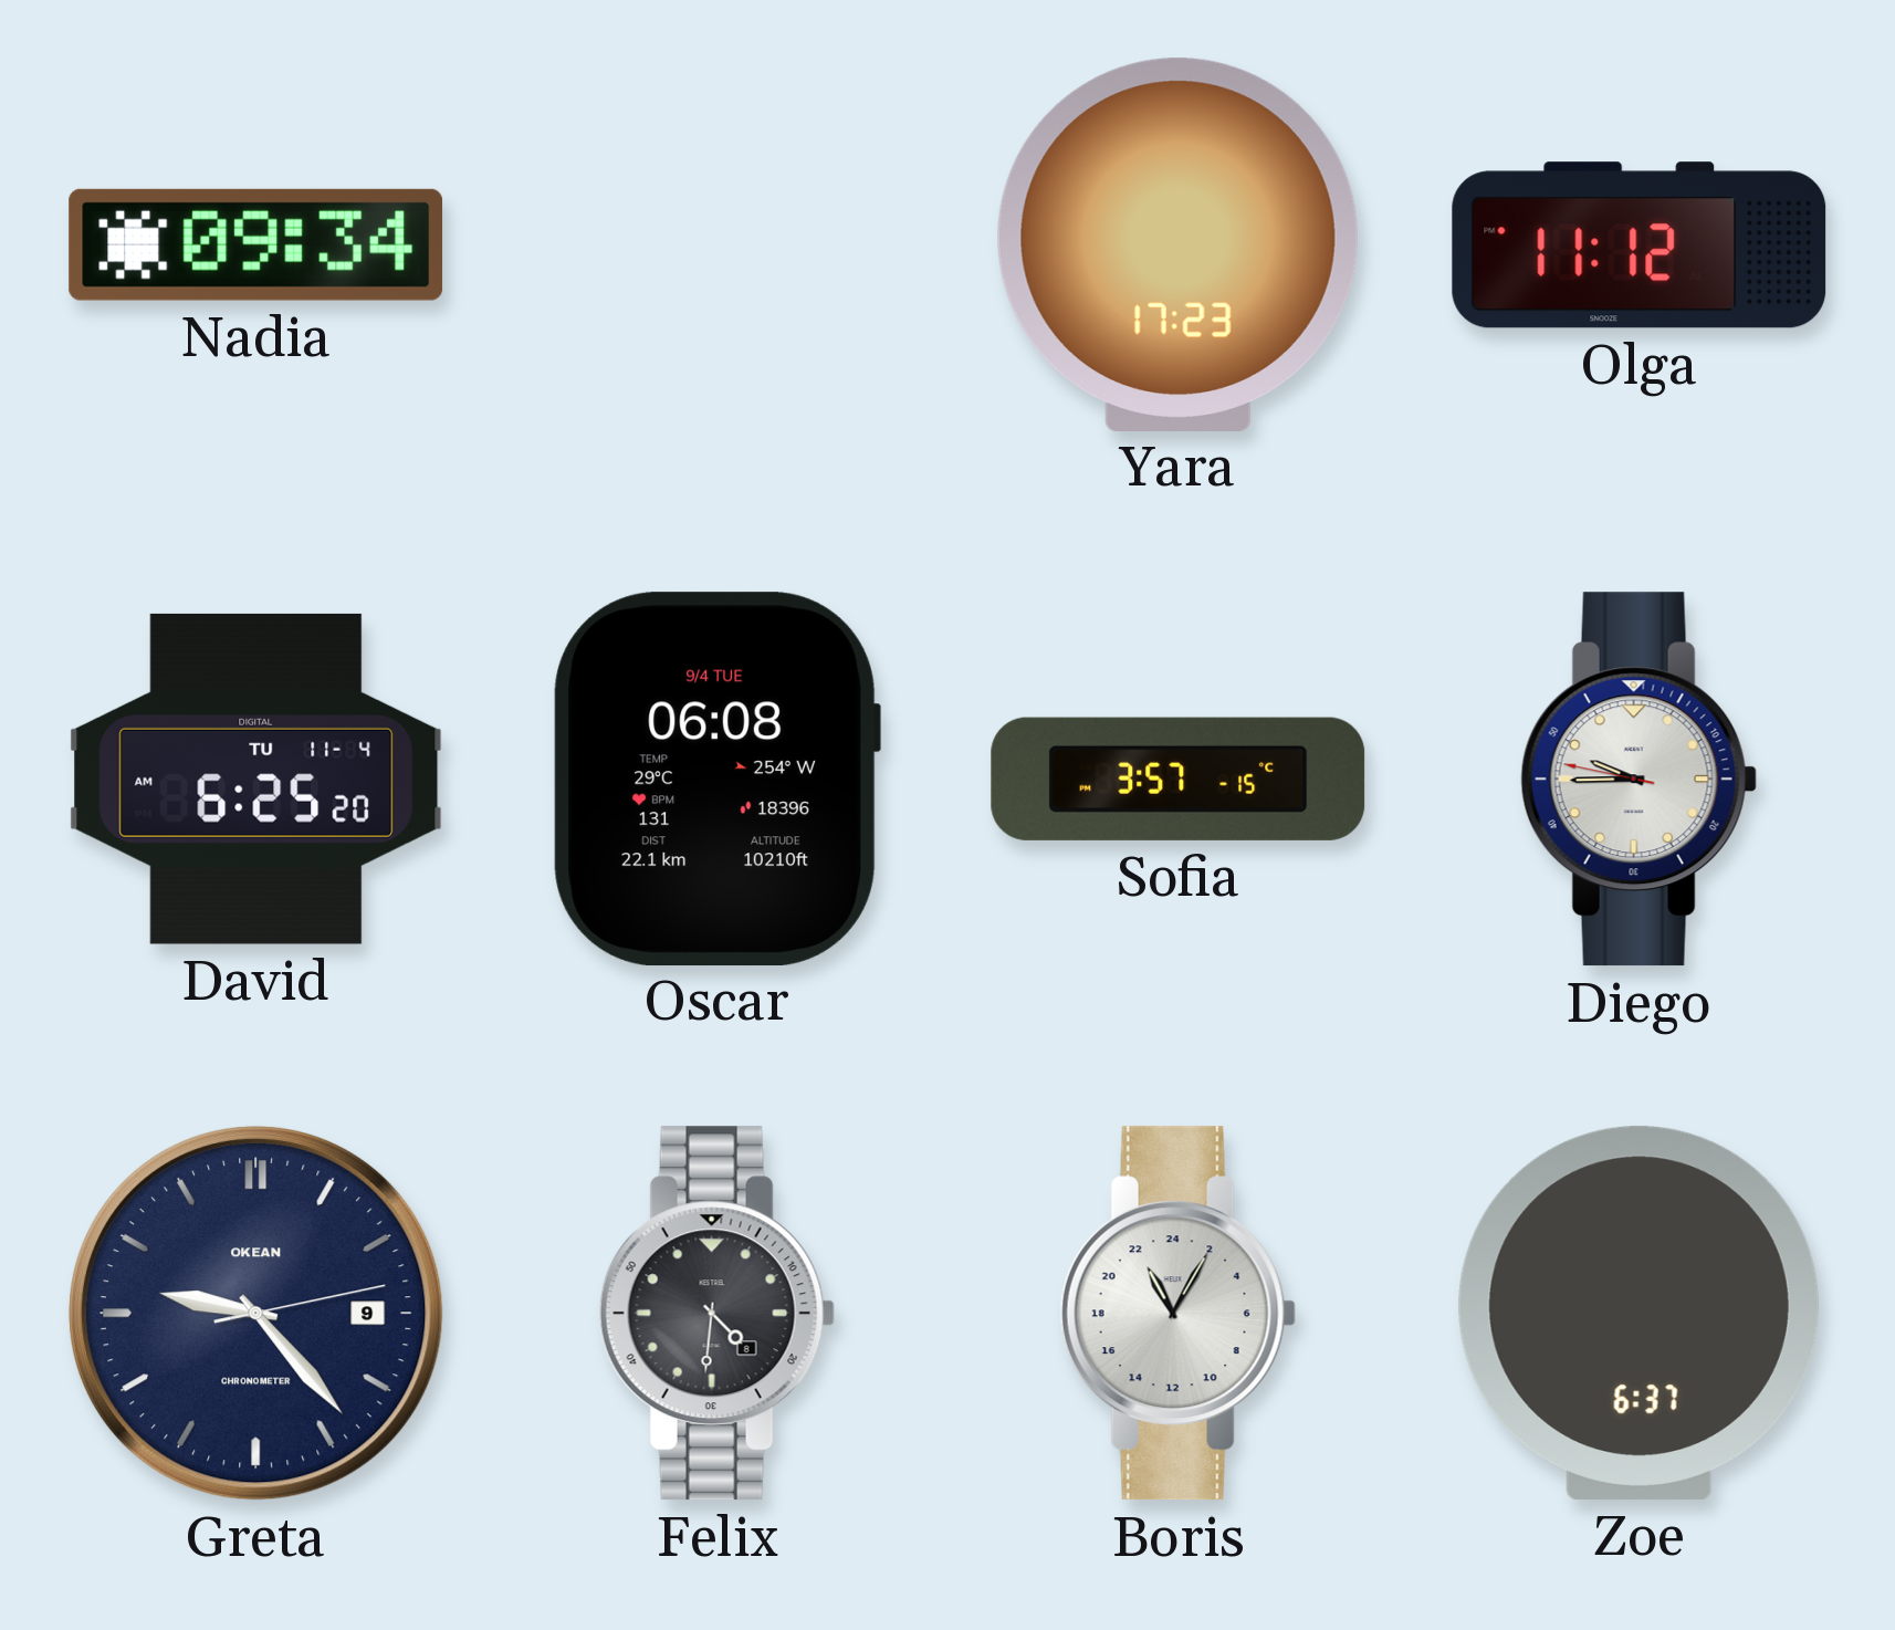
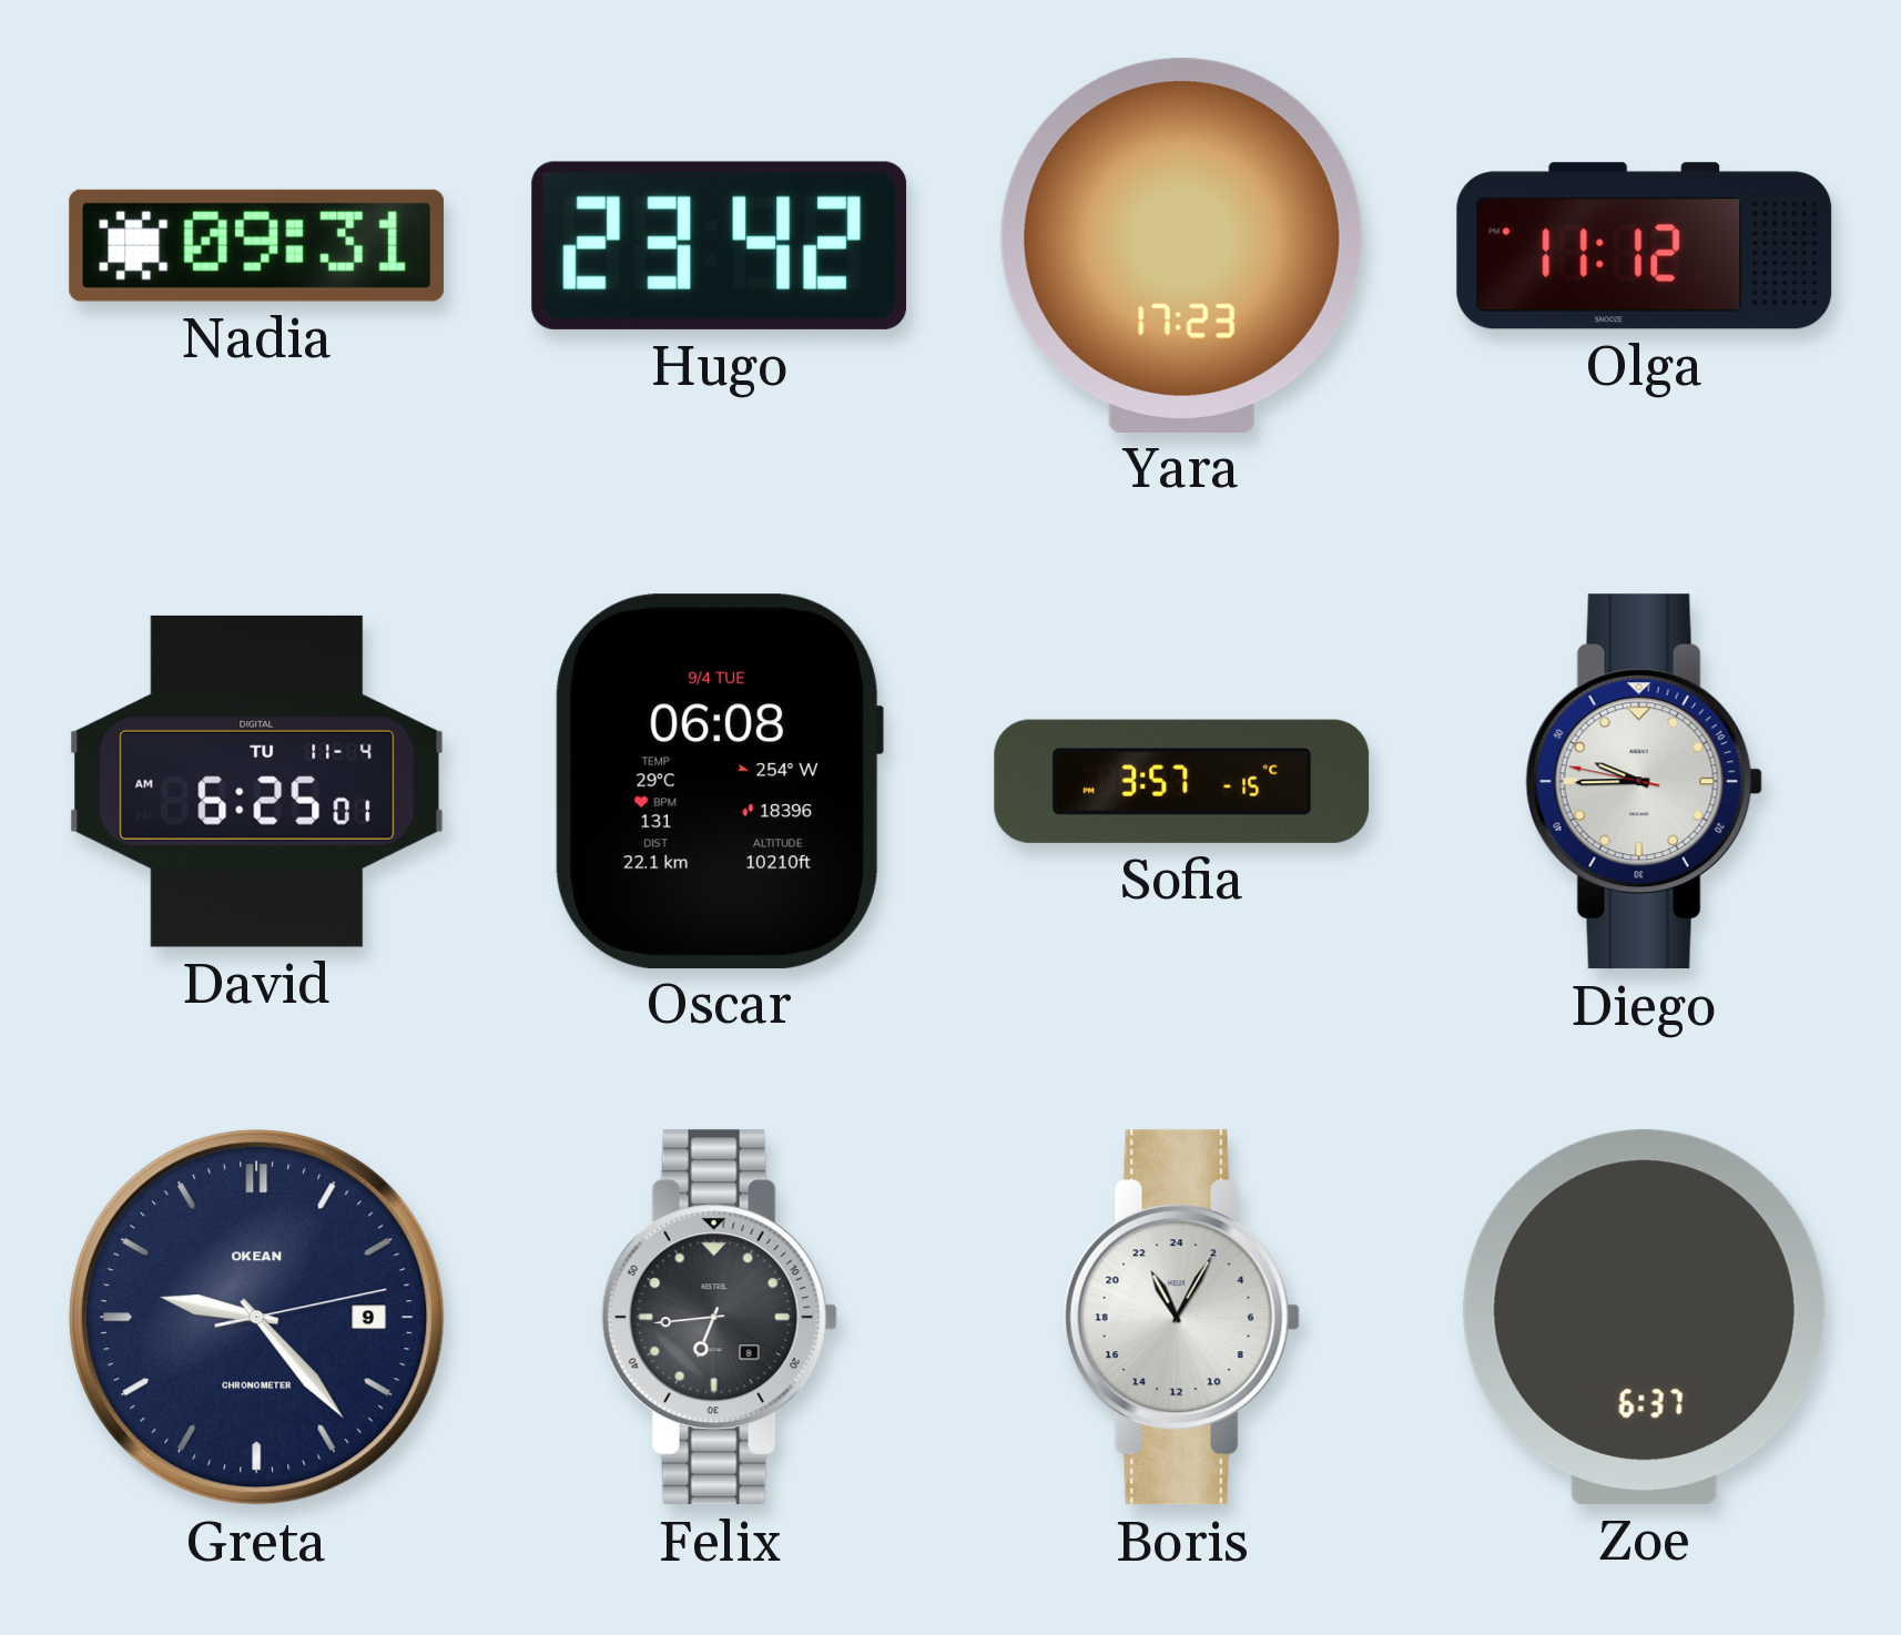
Nadia: 09:34 -> 09:31
Hugo: none -> 23:42
David: 6:25:20 AM -> 6:25:01 AM
Felix: 4:31 -> 6:44
